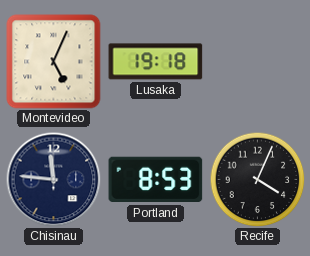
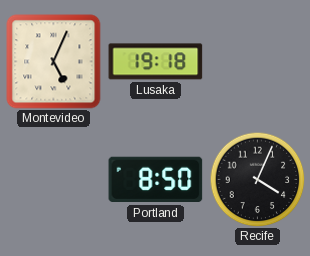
Chisinau: 11:46 -> none
Portland: 8:53 -> 8:50
